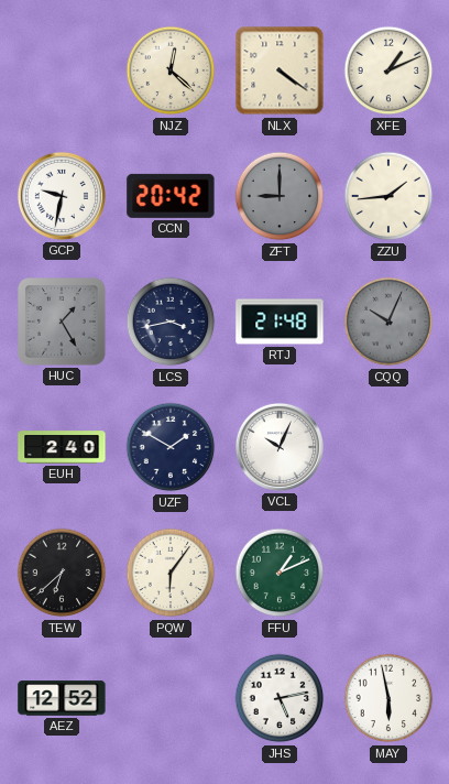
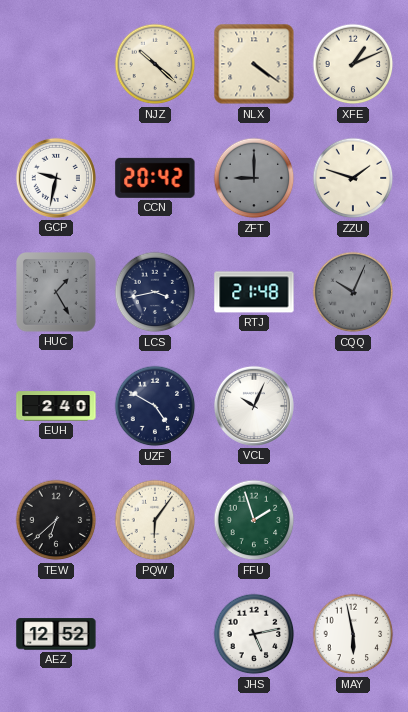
NJZ: 12:22 -> 10:22
ZZU: 1:44 -> 1:48
UZF: 1:50 -> 4:50
FFU: 1:11 -> 1:57
